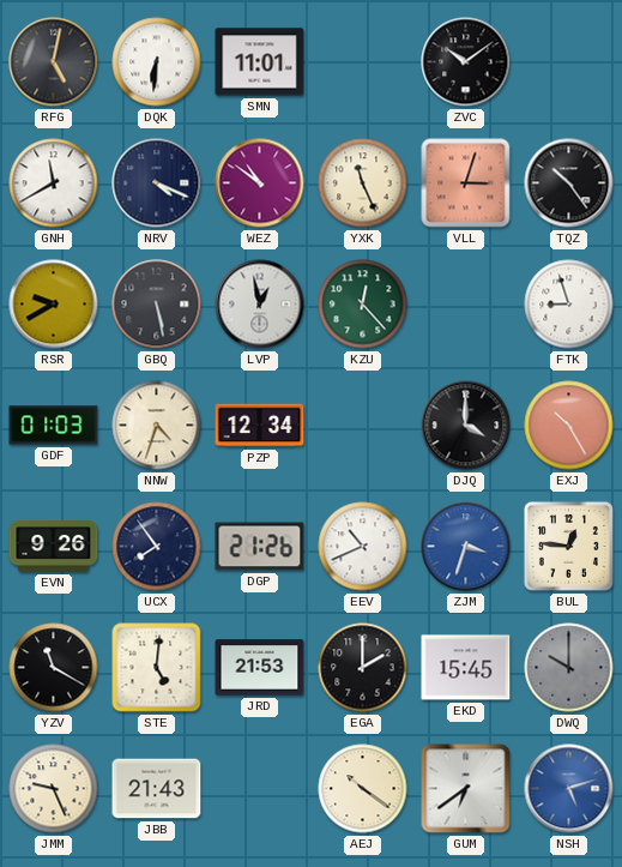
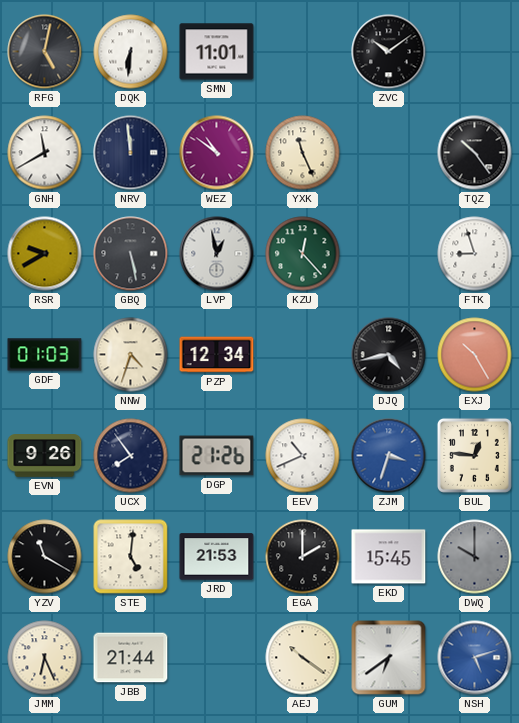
NRV: 4:19 -> 11:59
VLL: 3:03 -> none
DJQ: 4:00 -> 4:43
JMM: 9:26 -> 6:26
JBB: 21:43 -> 21:44
